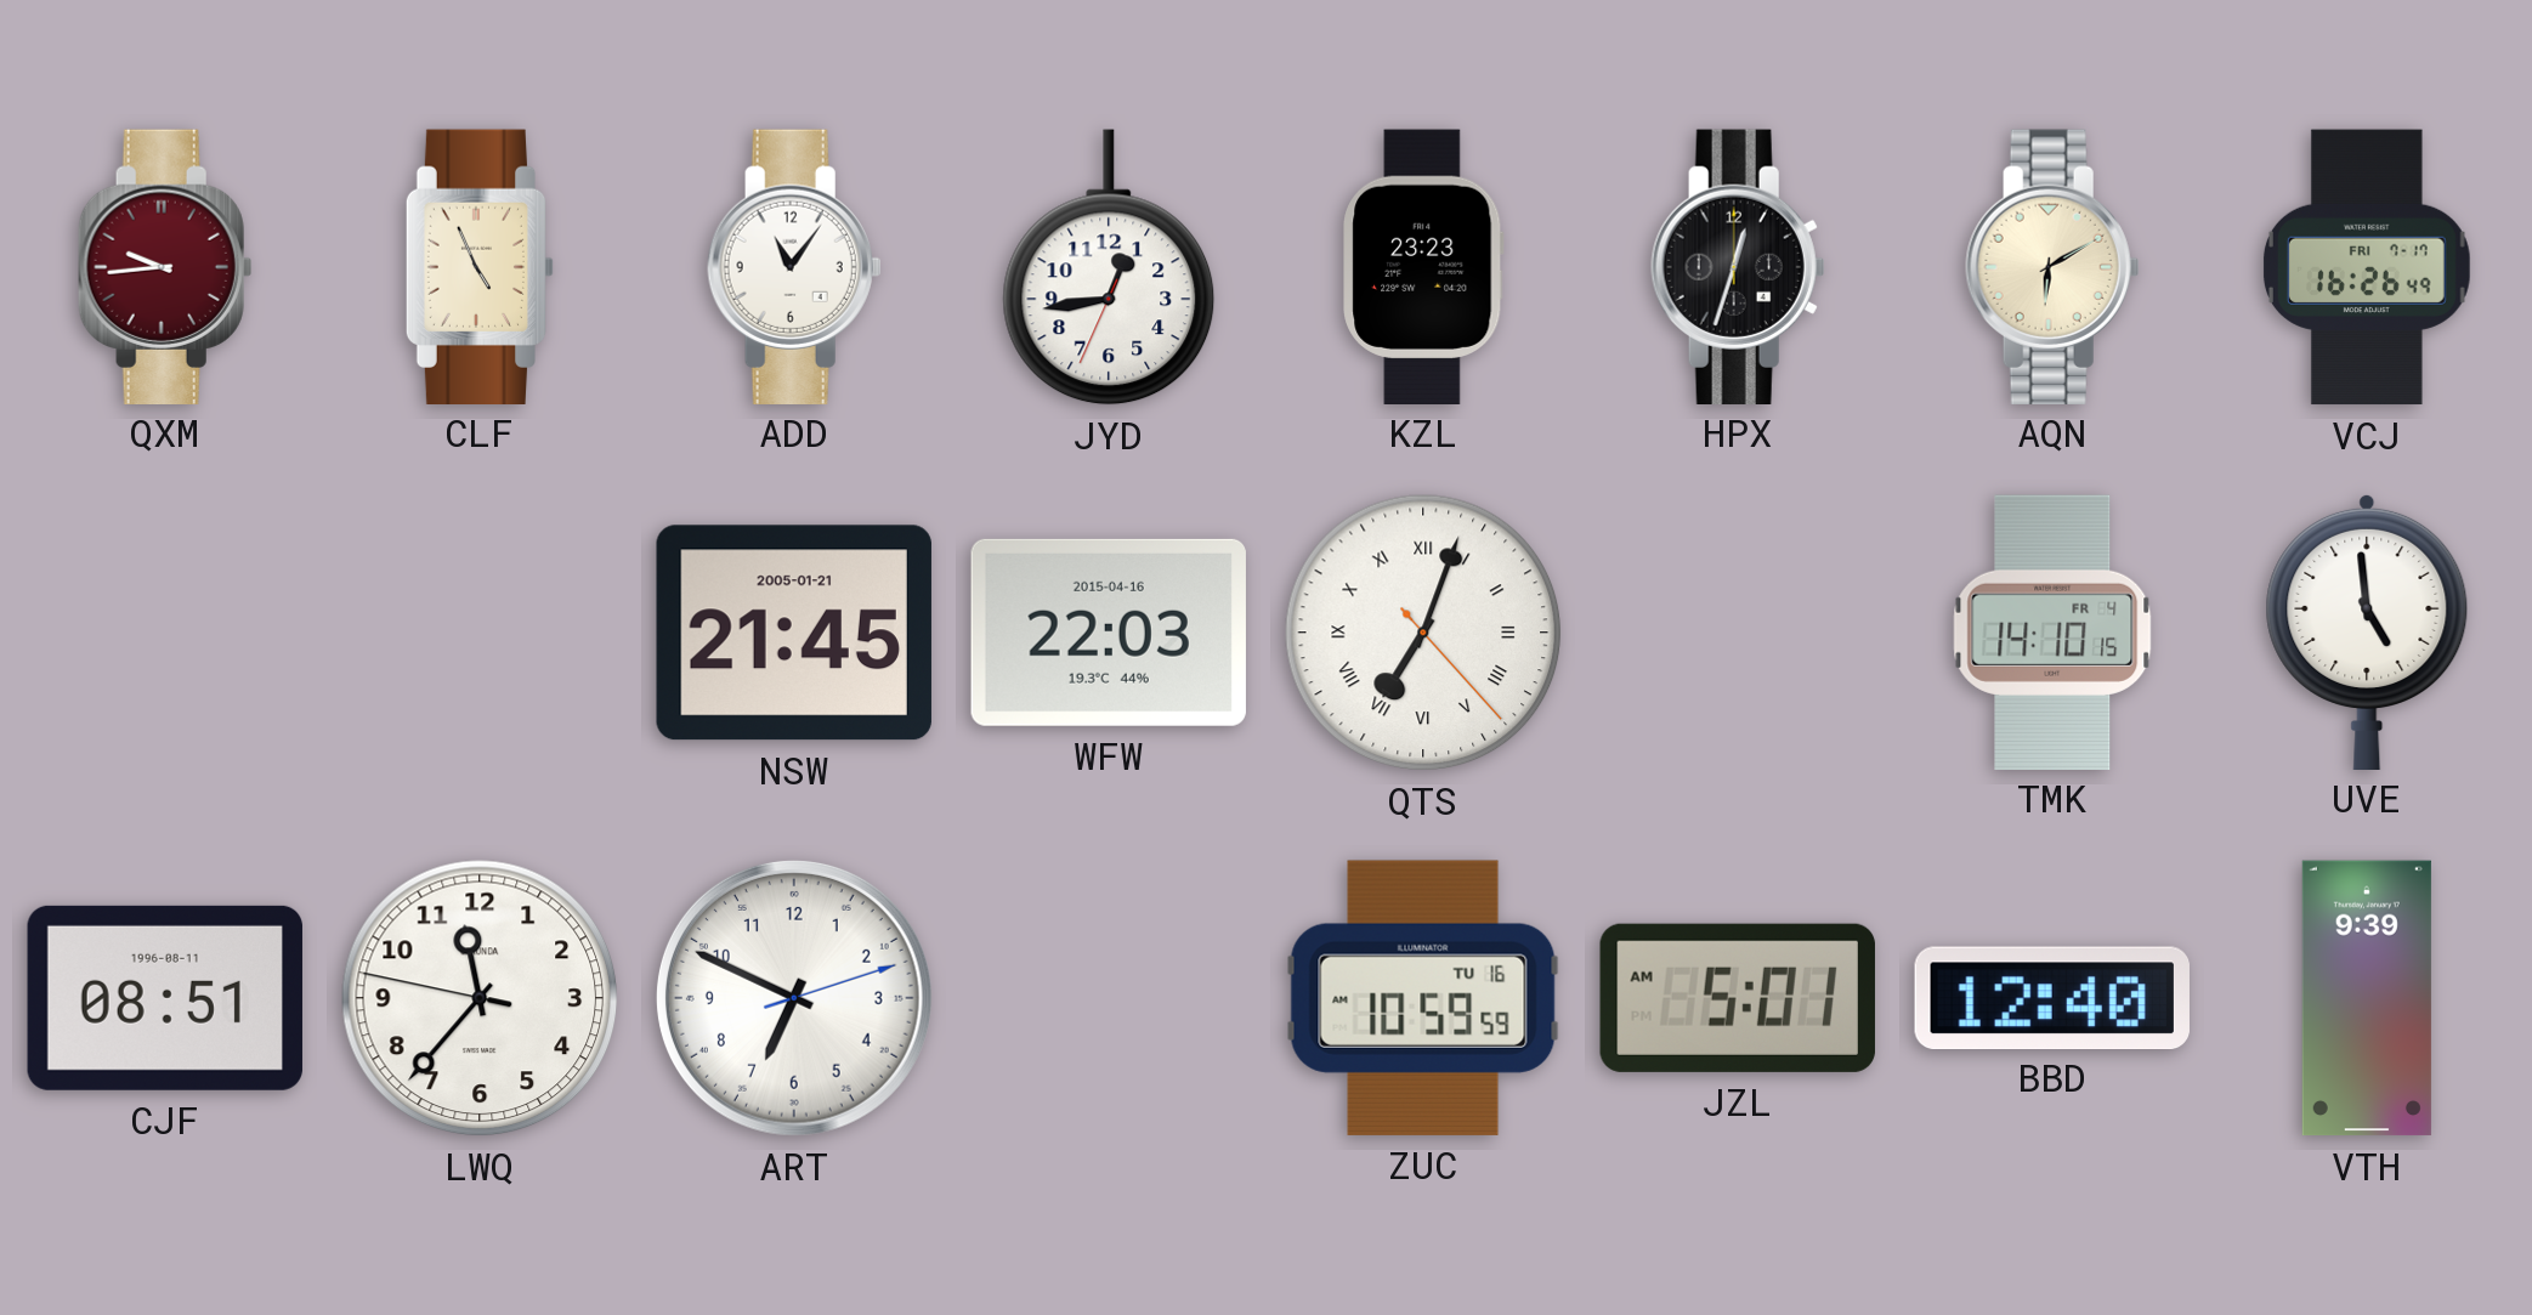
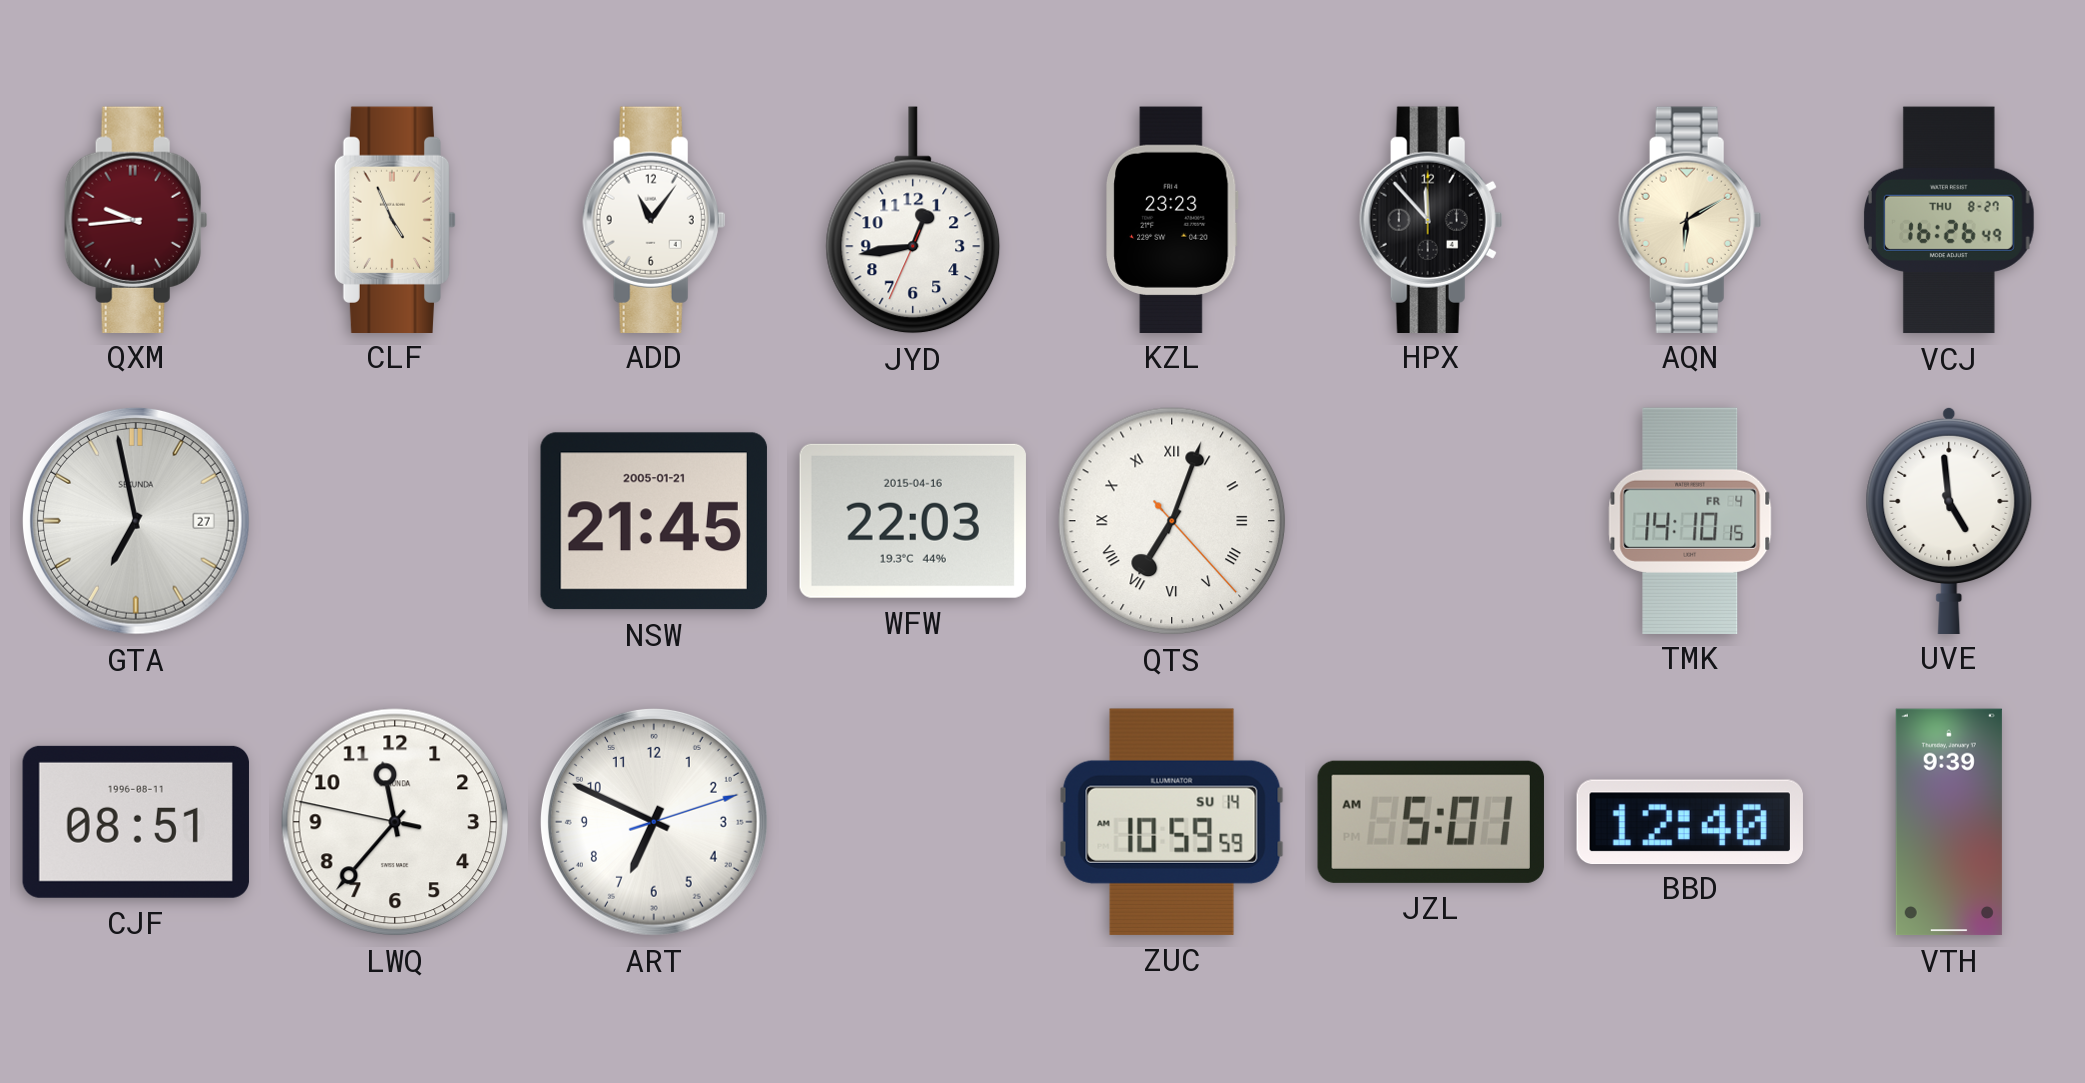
HPX: 12:33 -> 11:53
VCJ date: FRI 7-17 -> THU 8-27
GTA: none -> 6:58
ZUC date: TU 16 -> SU 14
